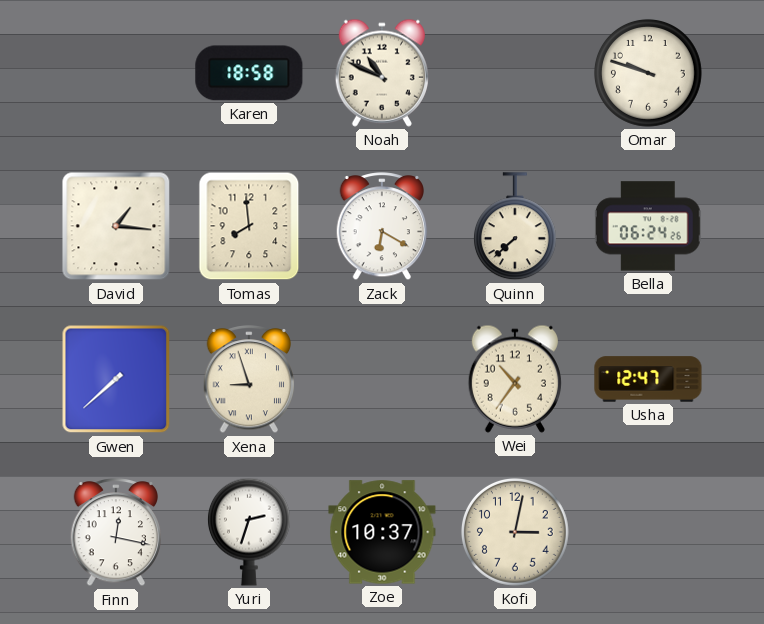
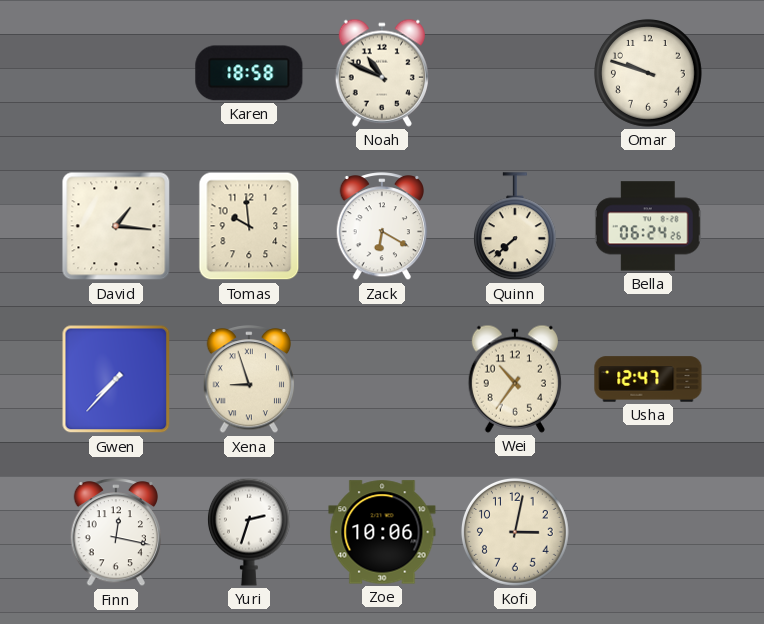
Tomas: 7:59 -> 9:59
Gwen: 7:38 -> 7:37
Zoe: 10:37 -> 10:06
